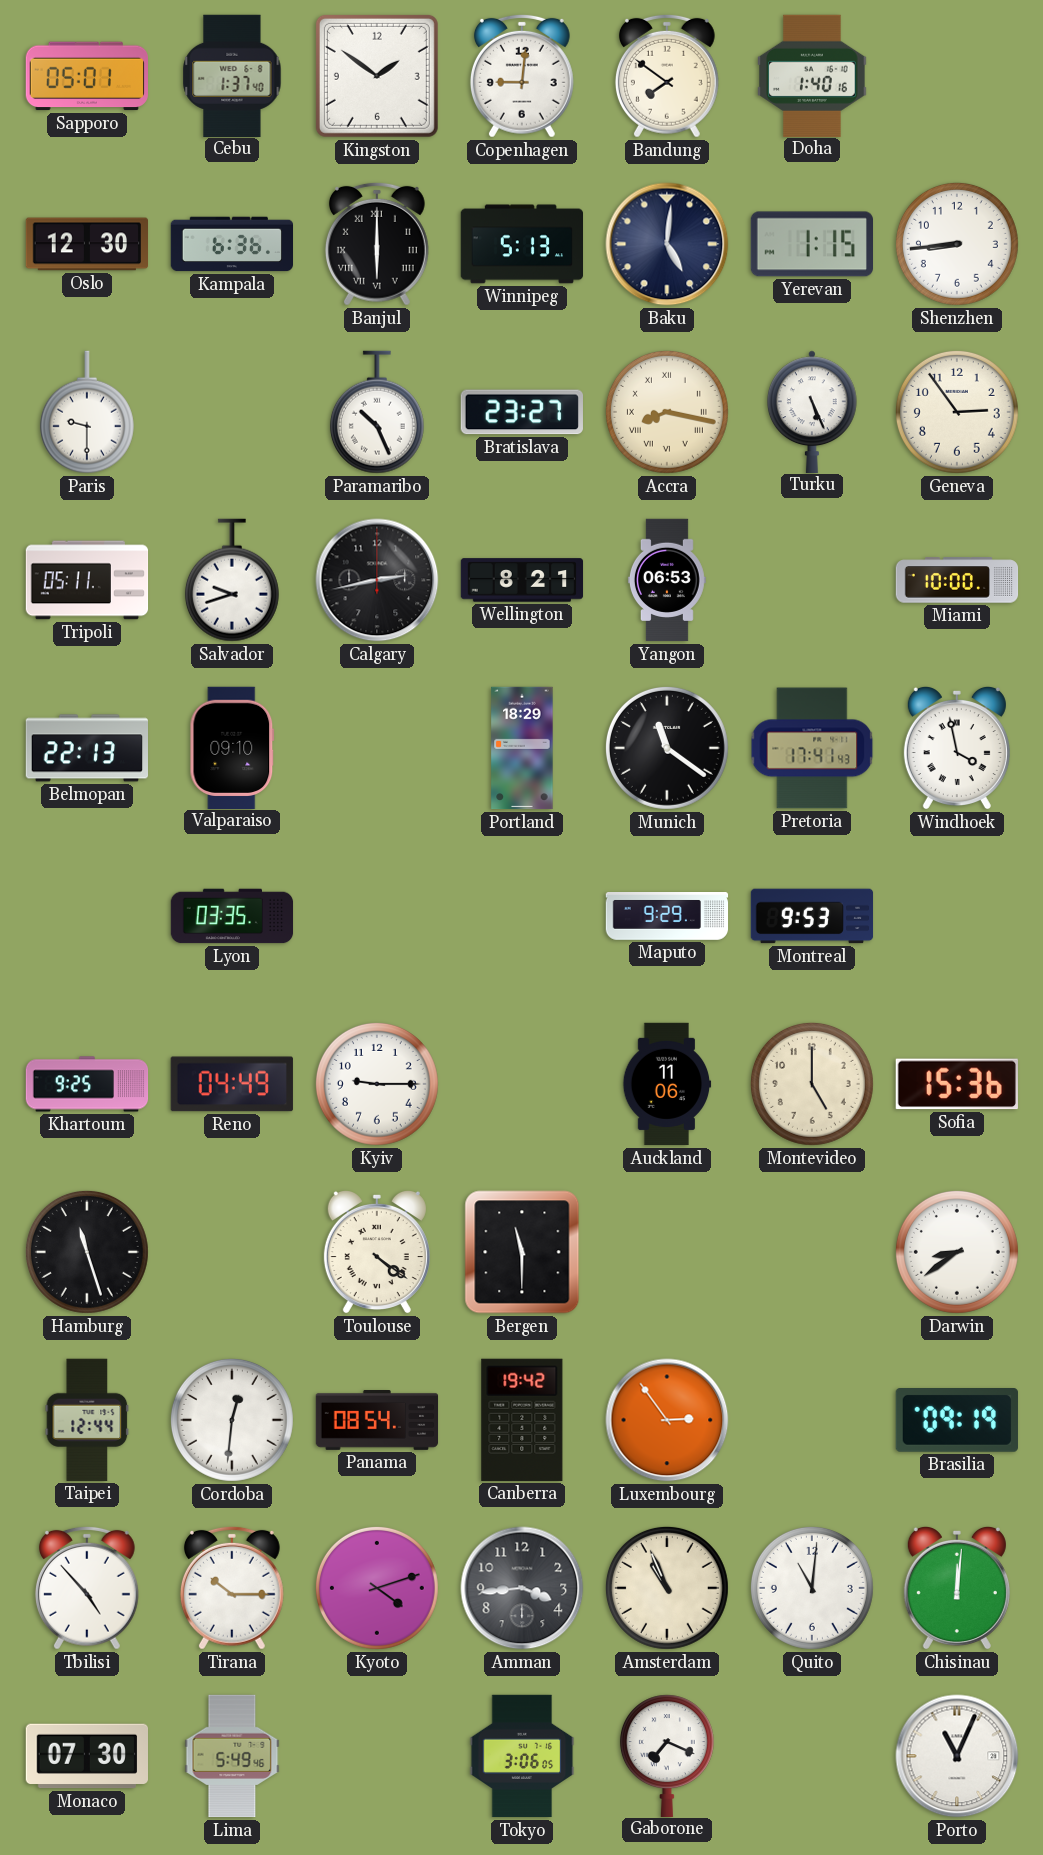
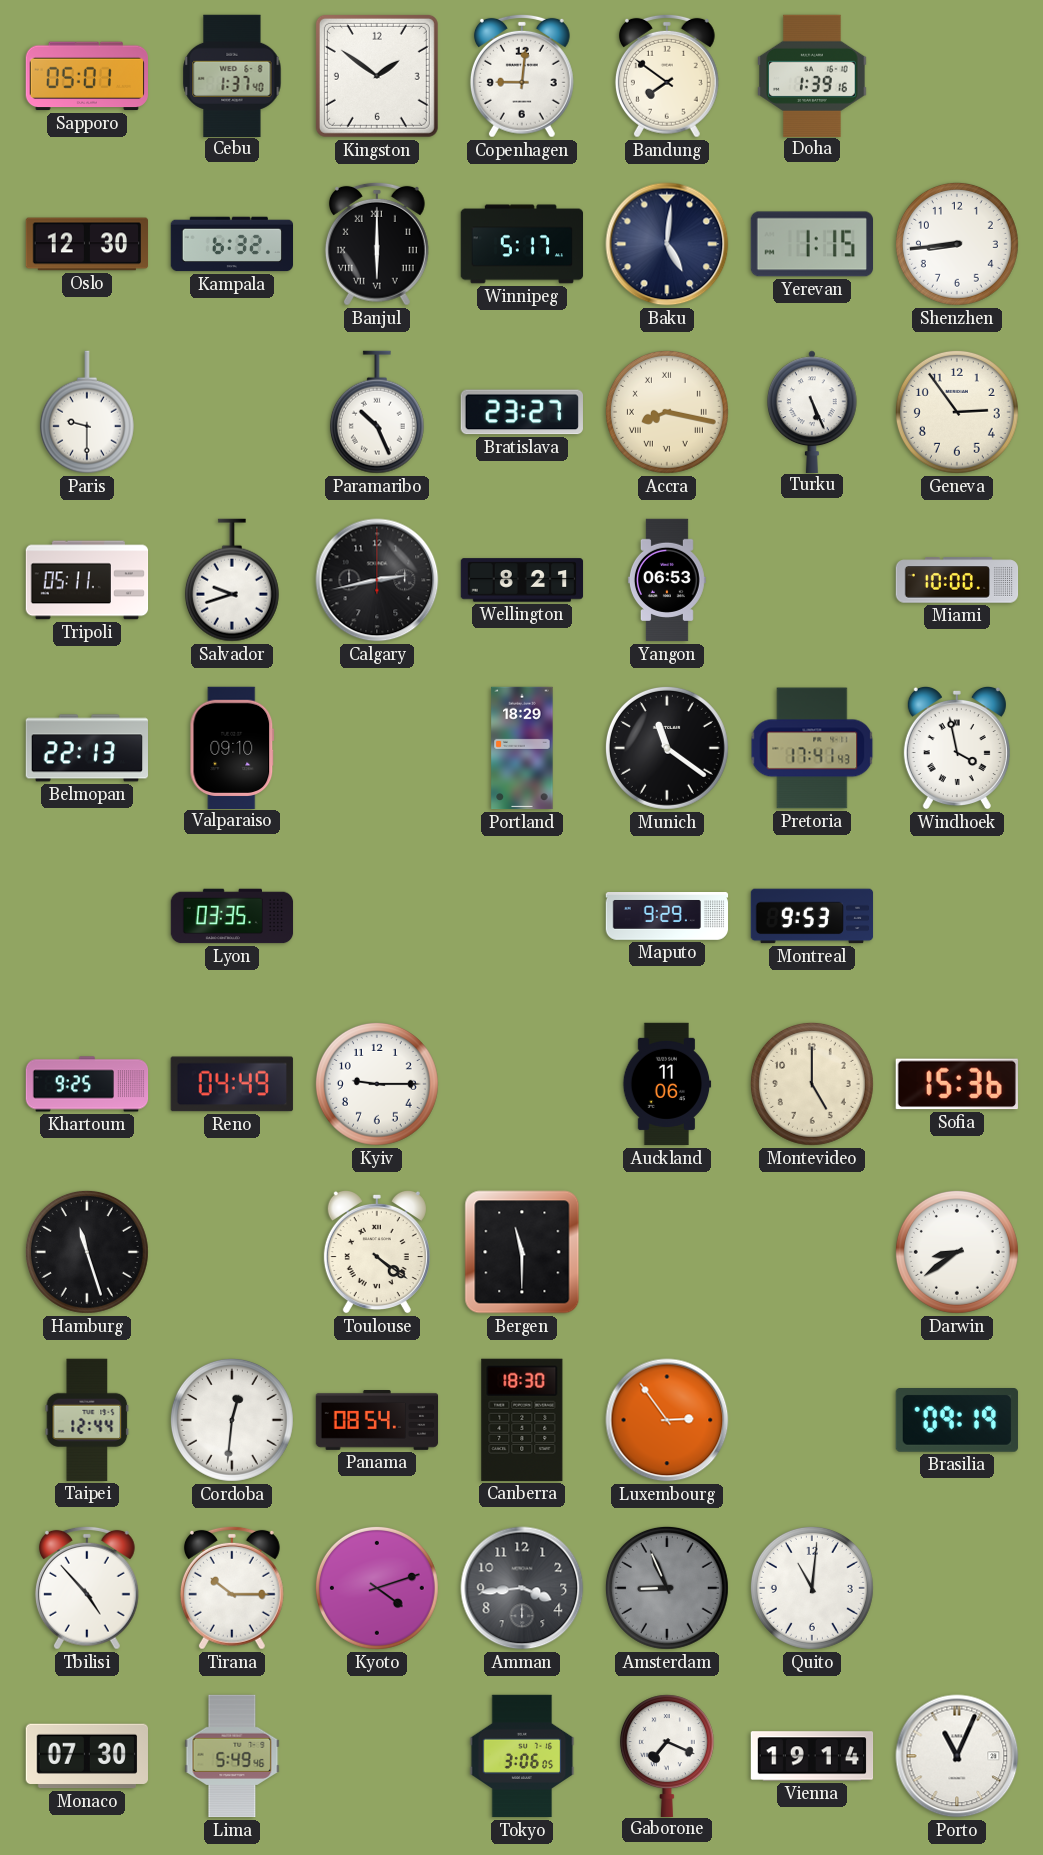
Doha: 1:40 -> 1:39
Kampala: 6:36 -> 6:32
Winnipeg: 5:13 -> 5:17
Canberra: 19:42 -> 18:30
Amsterdam: 10:56 -> 8:56
Amsterdam dial: cream -> grey
Chisinau: 12:01 -> none
Vienna: none -> 19:14
